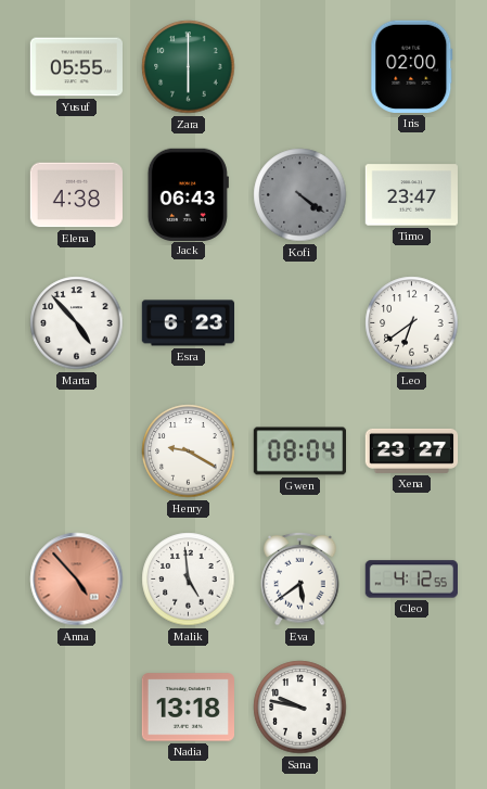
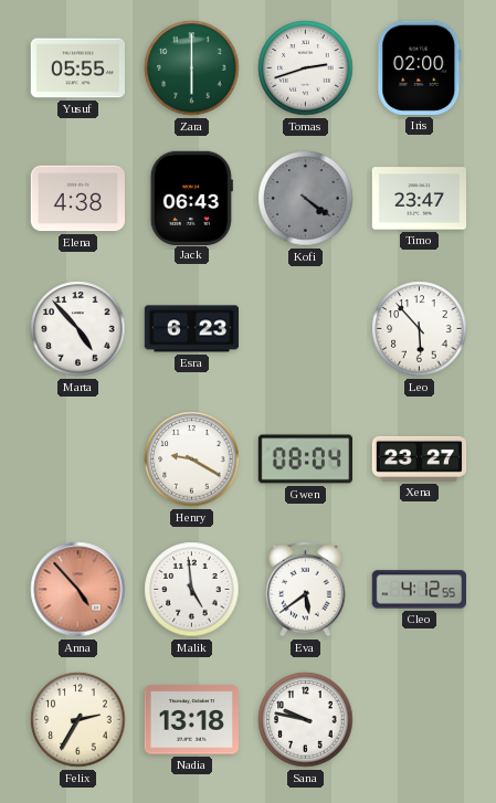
Tomas: none -> 2:42
Leo: 6:39 -> 5:53
Felix: none -> 2:35
